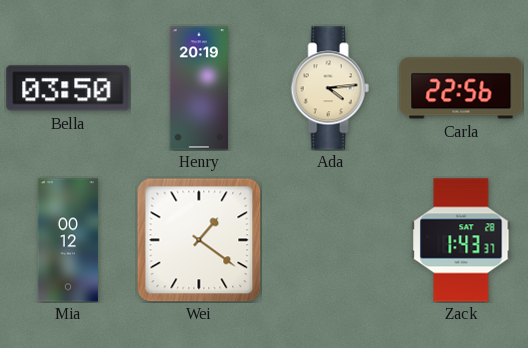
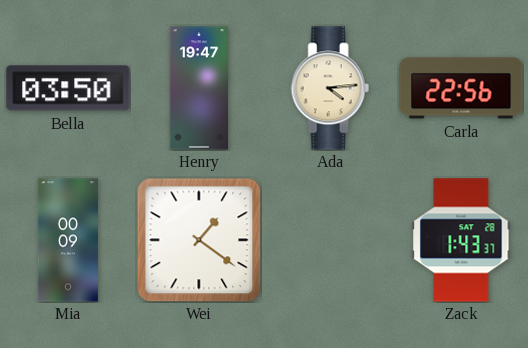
Henry: 20:19 -> 19:47
Mia: 00:12 -> 00:09
